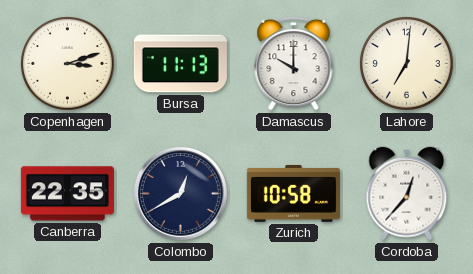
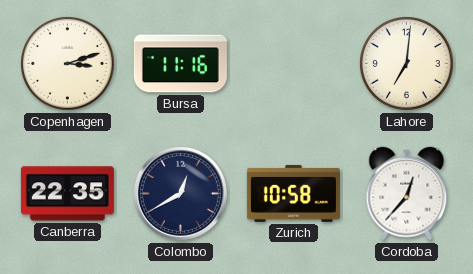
Bursa: 11:13 -> 11:16
Damascus: 10:00 -> none
